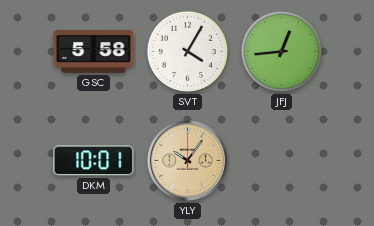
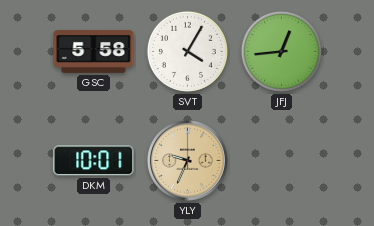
YLY: 10:06 -> 9:34
